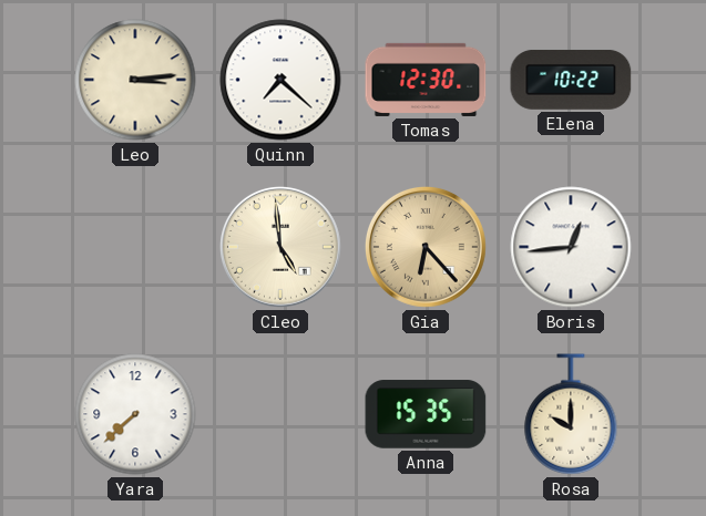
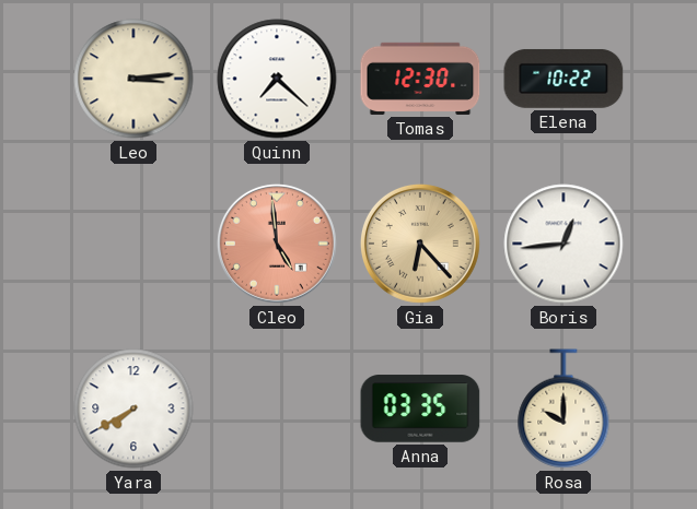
Cleo dial: cream -> salmon
Yara: 7:38 -> 7:40
Anna: 15:35 -> 03:35
